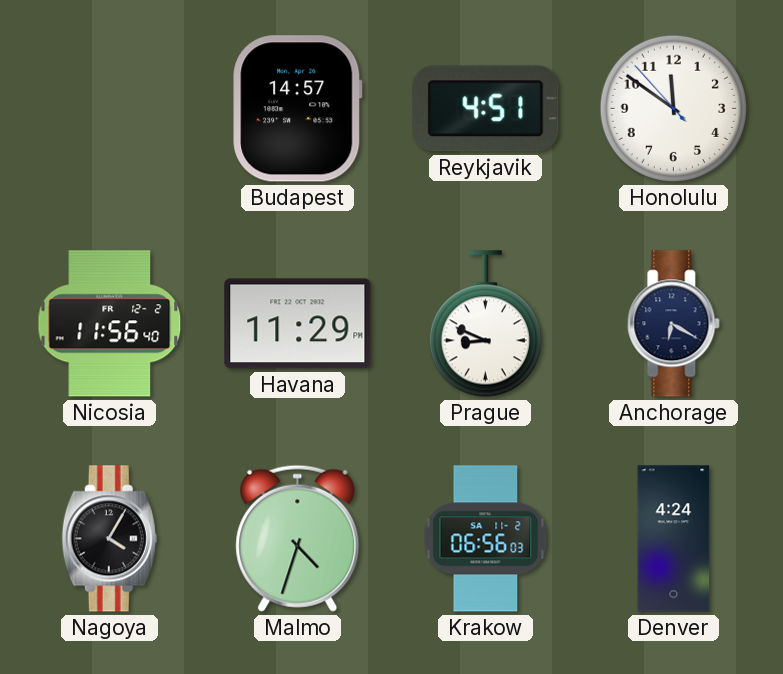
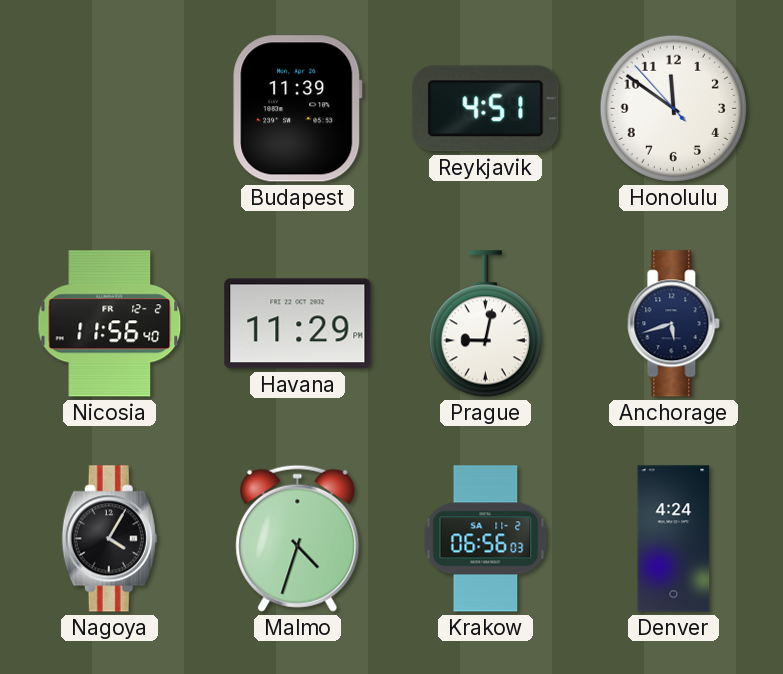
Budapest: 14:57 -> 11:39
Prague: 8:49 -> 9:02
Anchorage: 6:20 -> 5:42
